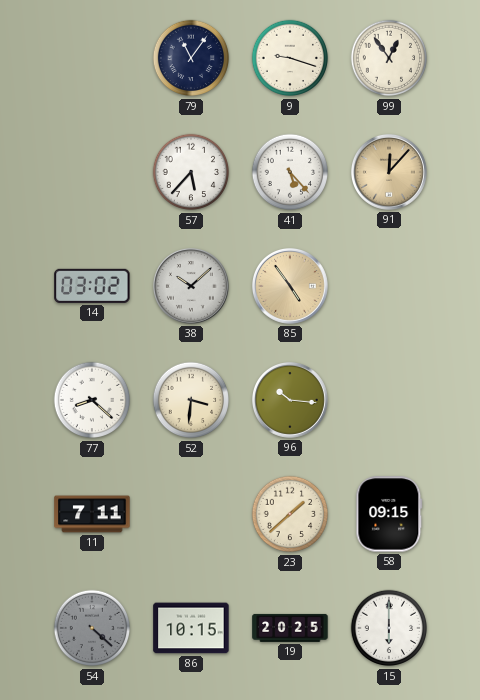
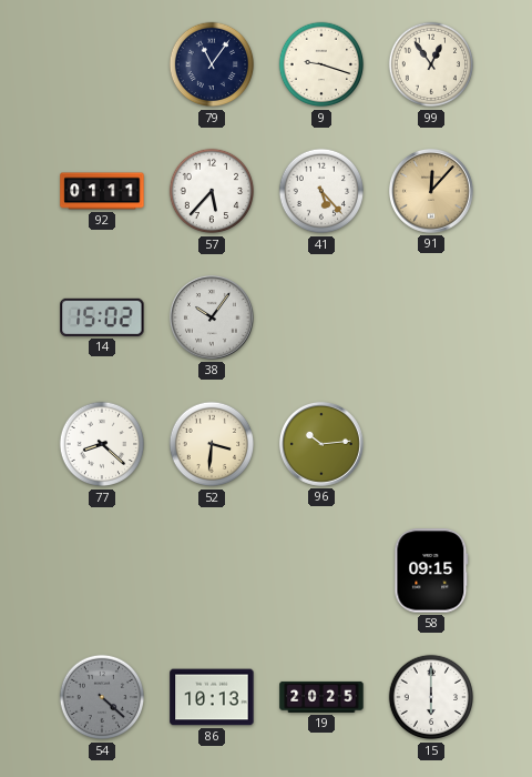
92: none -> 01:11
14: 03:02 -> 15:02
38: 10:08 -> 10:06
85: 4:54 -> none
96: 10:16 -> 10:14
11: 7:11 -> none
23: 1:38 -> none
86: 10:15 -> 10:13
